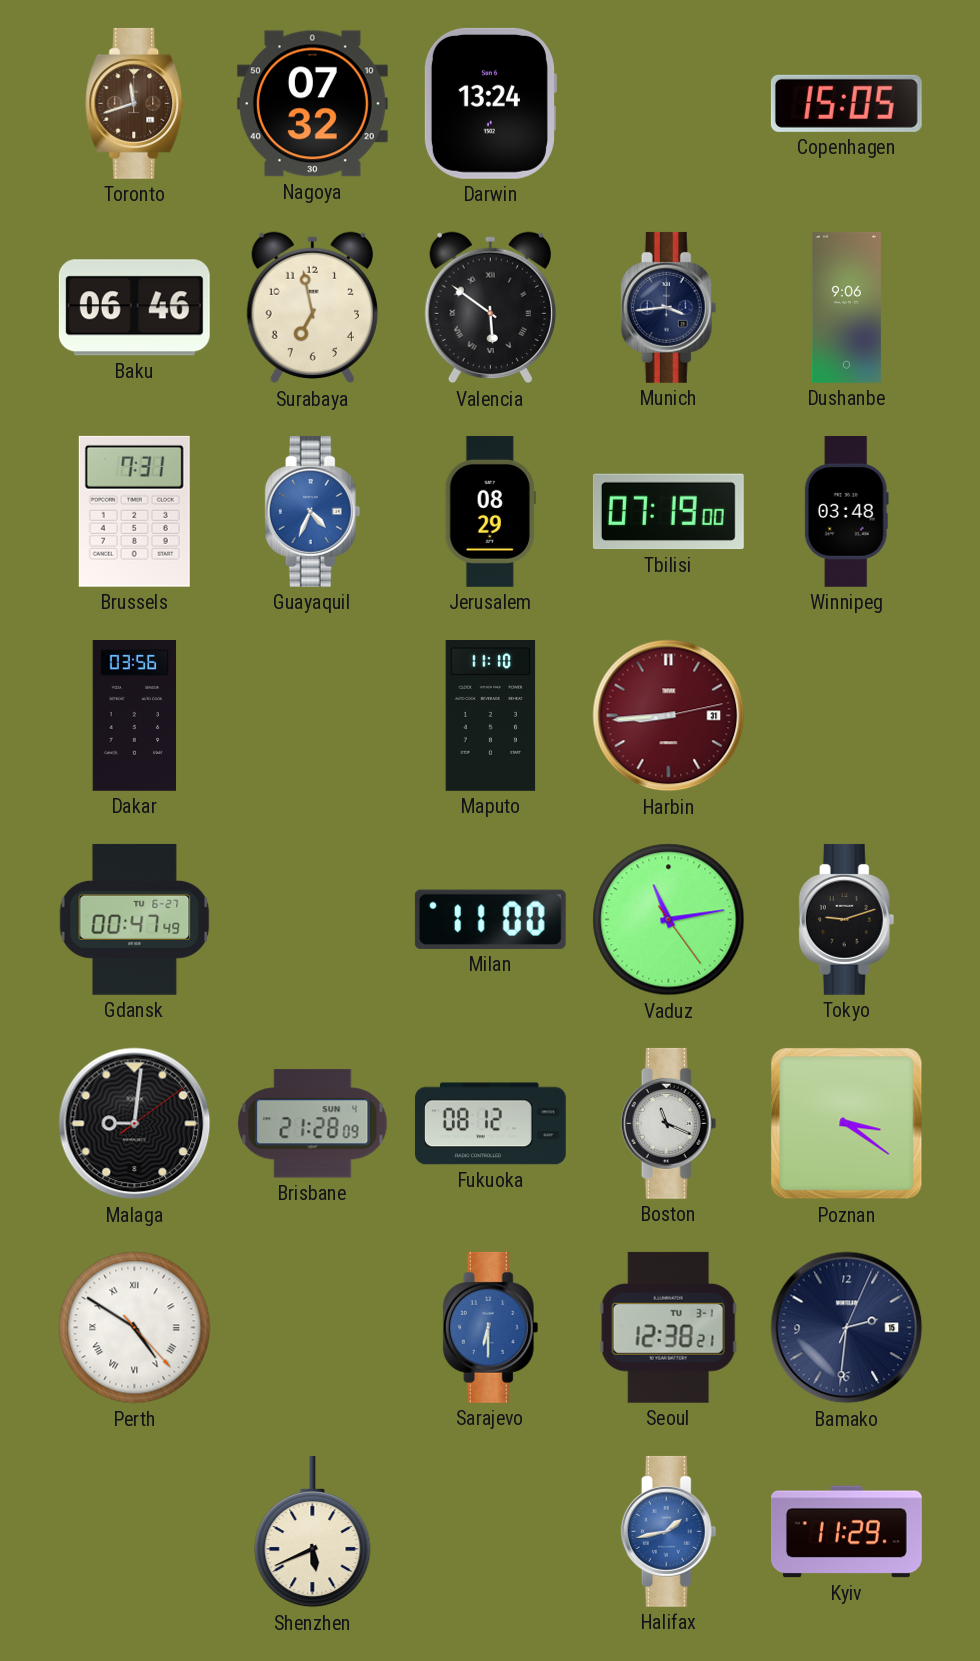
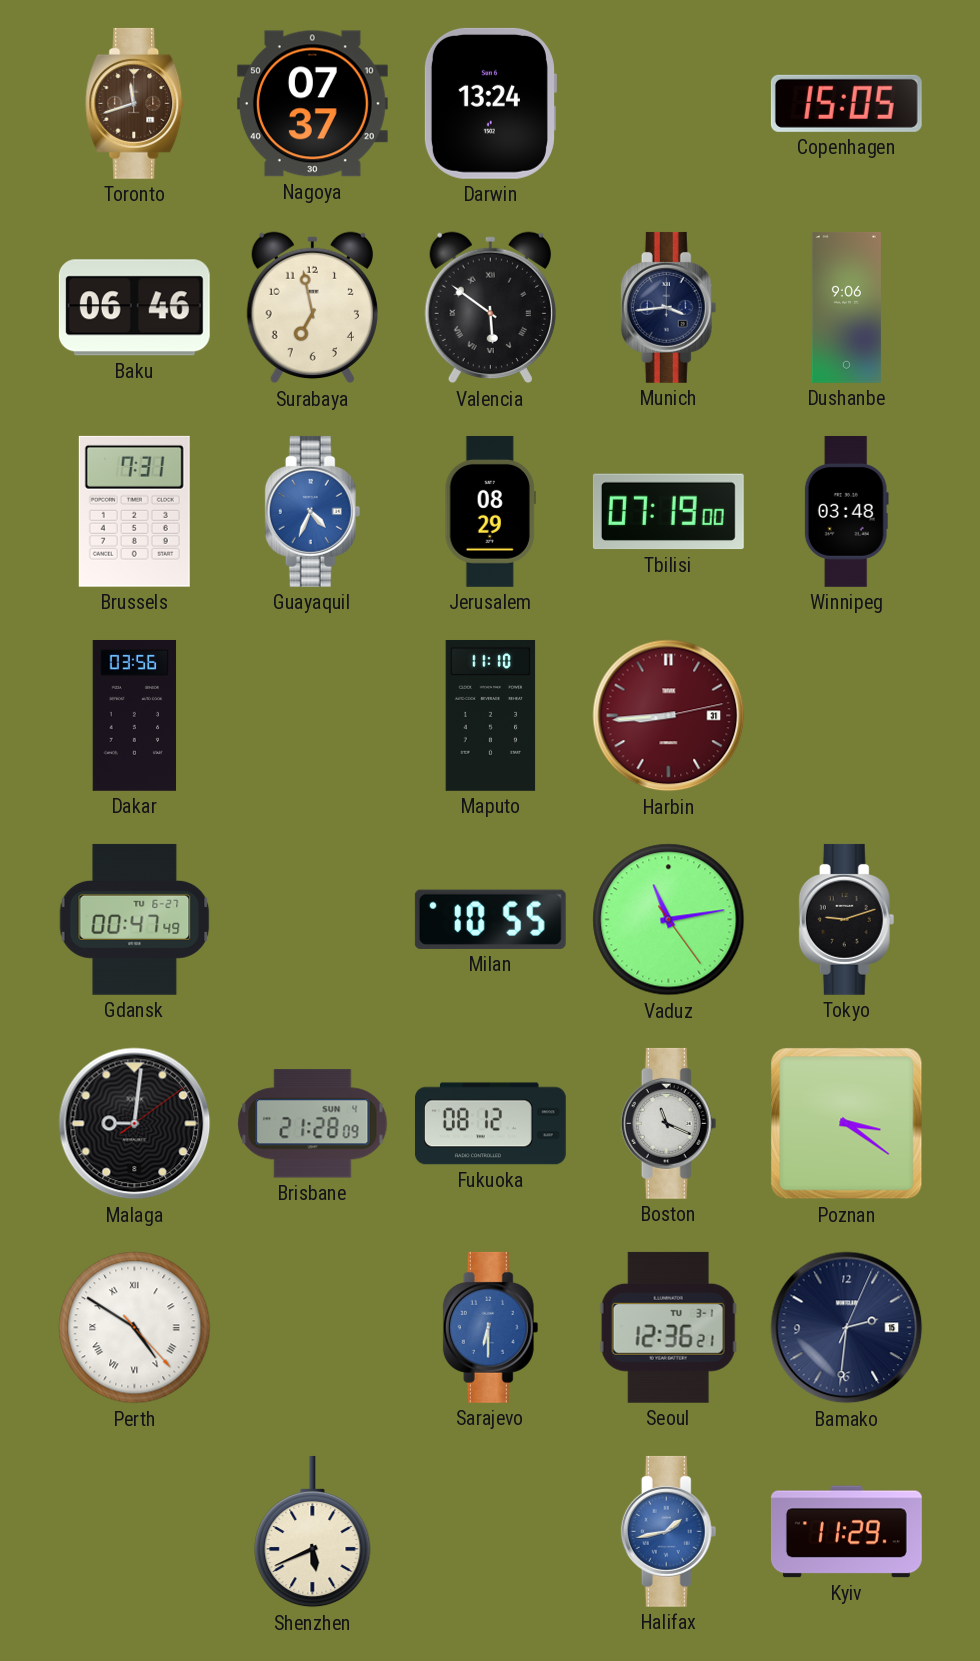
Nagoya: 07:32 -> 07:37
Milan: 11:00 -> 10:55
Seoul: 12:38 -> 12:36
